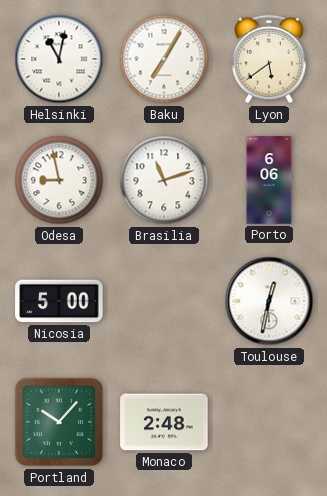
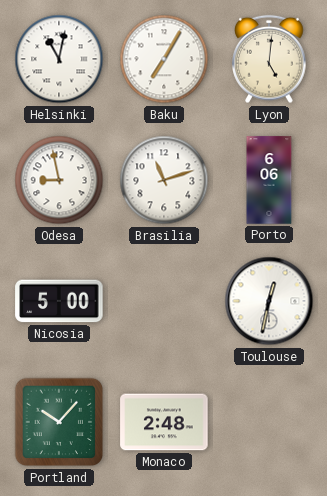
Lyon: 5:39 -> 5:01
